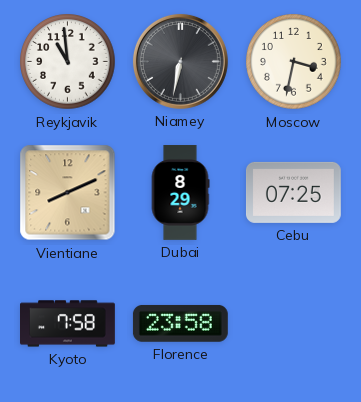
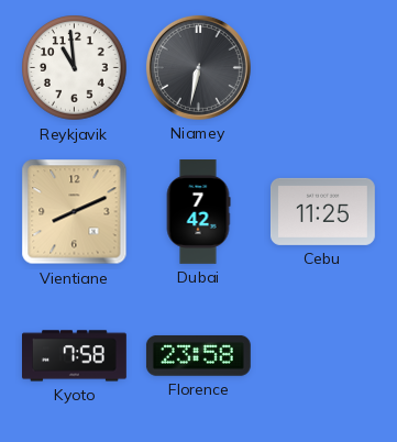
Moscow: 3:32 -> none
Dubai: 8:29 -> 7:42
Cebu: 07:25 -> 11:25
